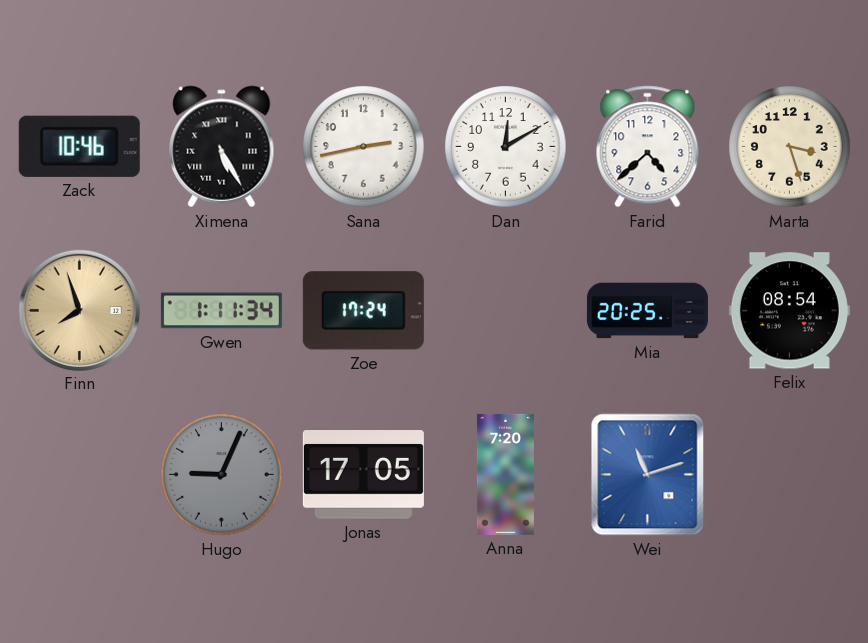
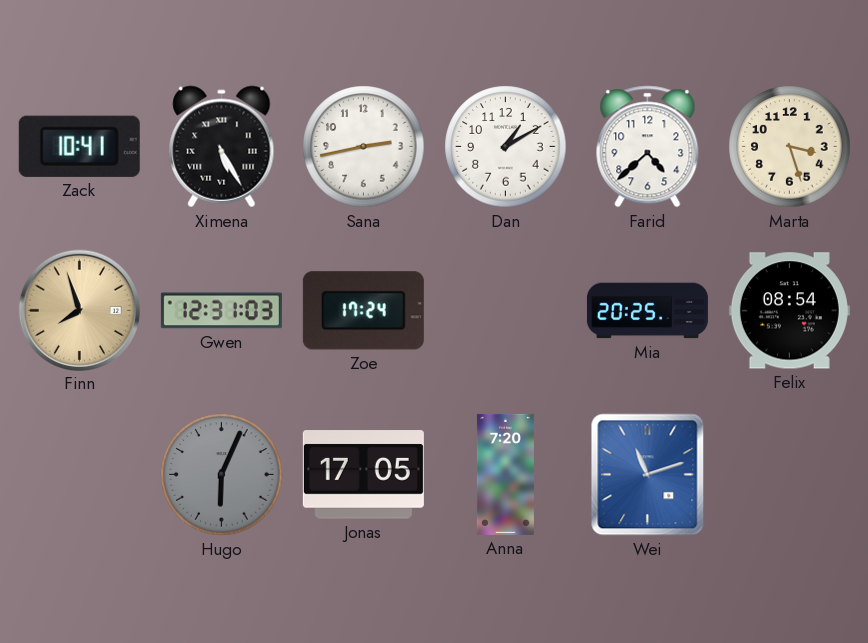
Zack: 10:46 -> 10:41
Dan: 12:10 -> 1:10
Gwen: 1:11 -> 12:31
Hugo: 9:04 -> 6:04
